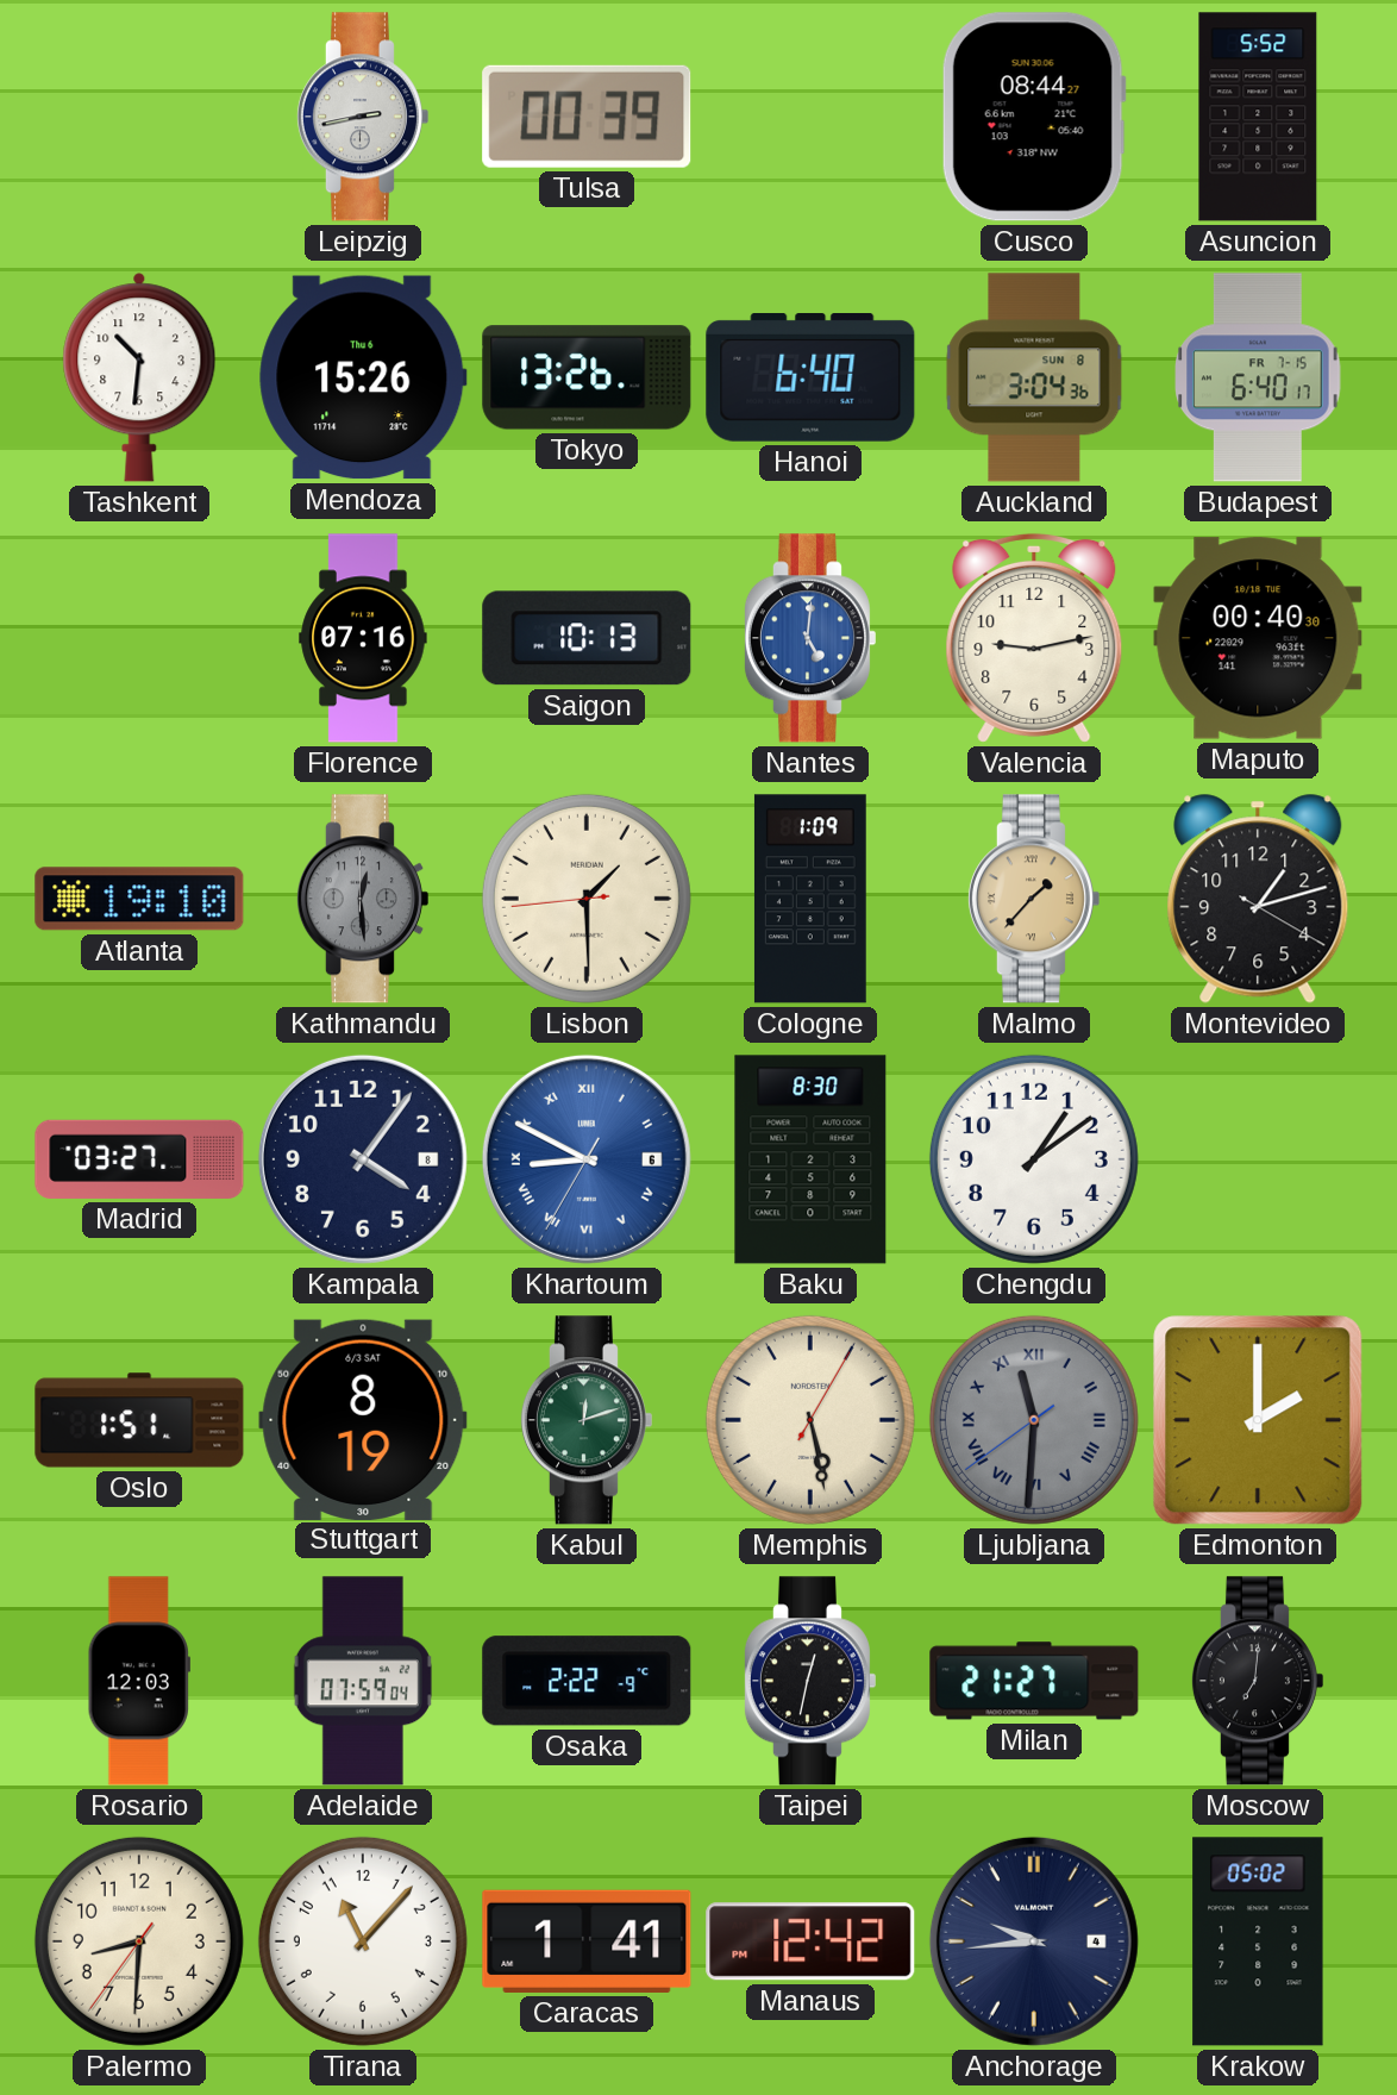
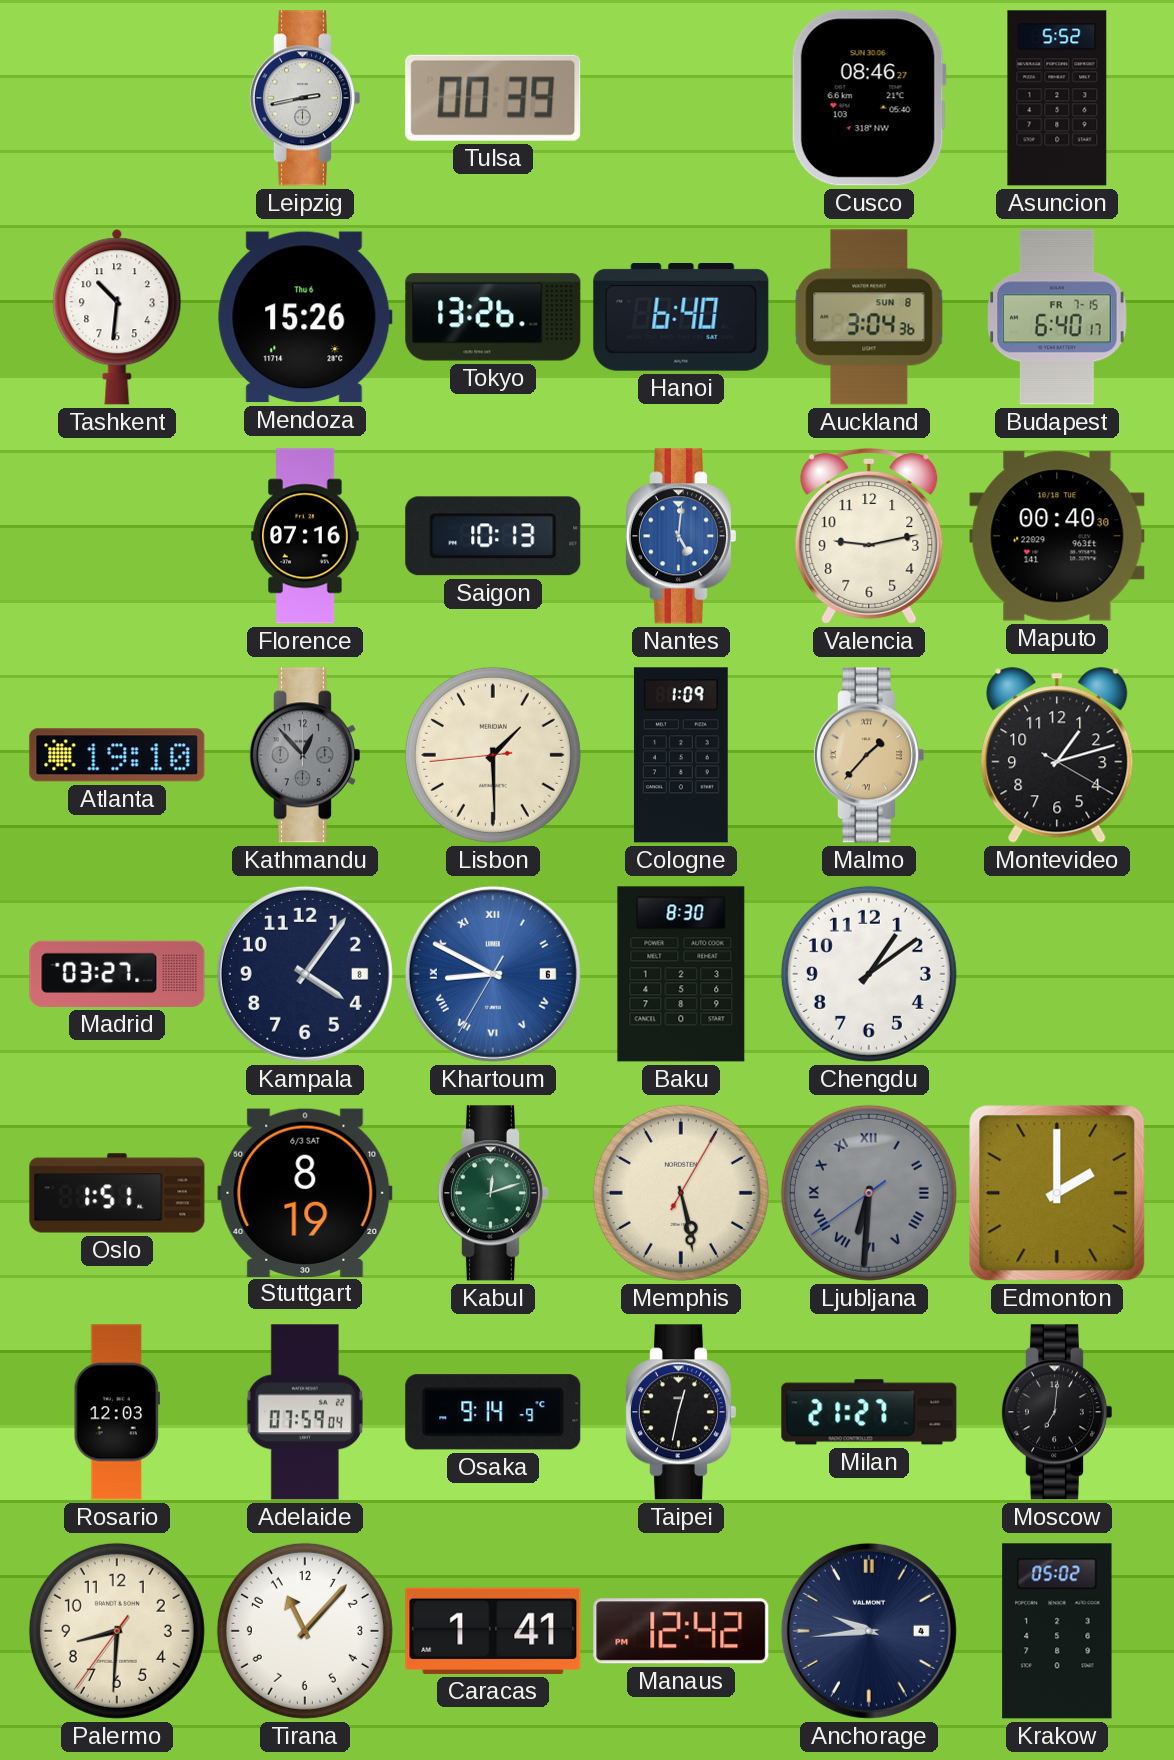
Cusco: 08:44 -> 08:46
Kathmandu: 12:29 -> 12:53
Ljubljana: 11:30 -> 6:30
Osaka: 2:22 -> 9:14
